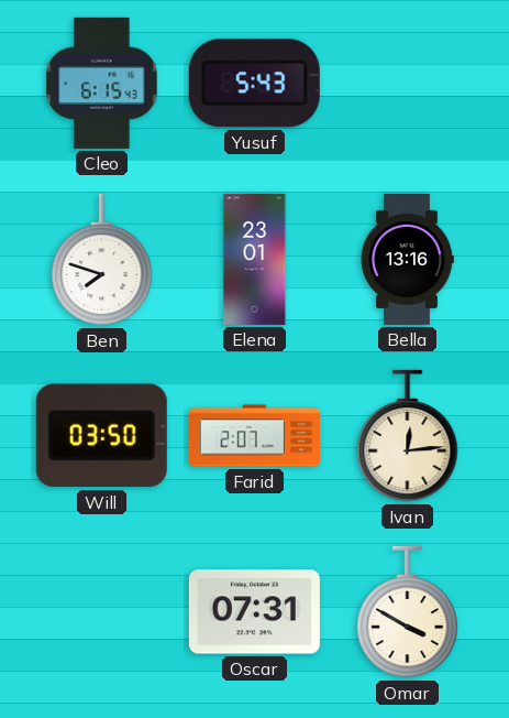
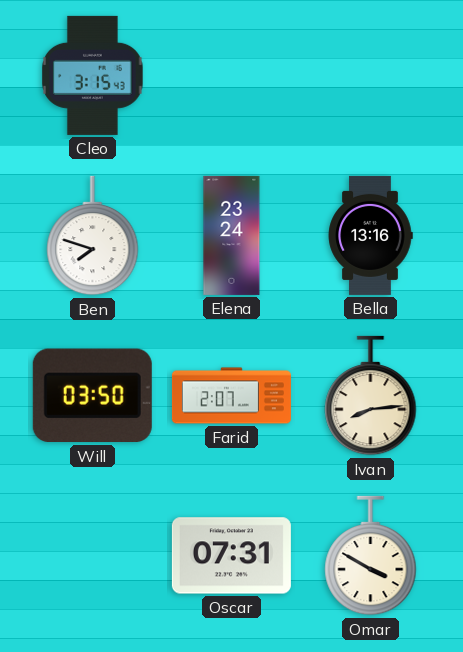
Cleo: 6:15 -> 3:15
Yusuf: 5:43 -> none
Elena: 23:01 -> 23:24
Ivan: 12:14 -> 8:14
